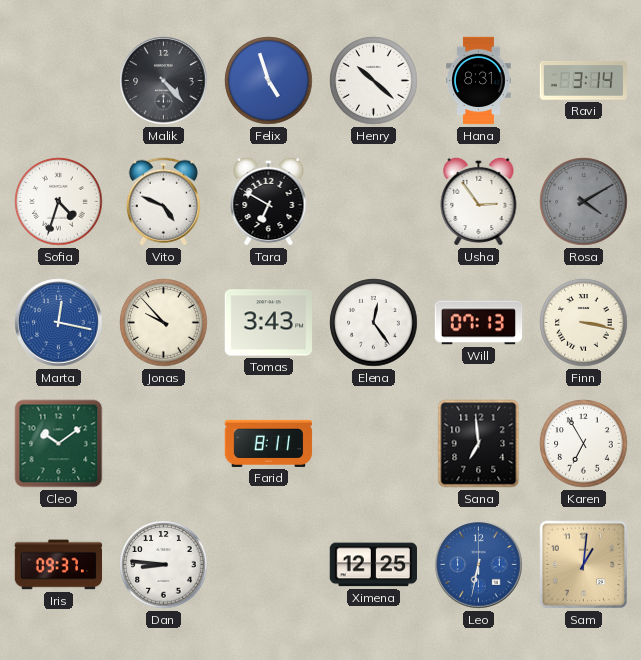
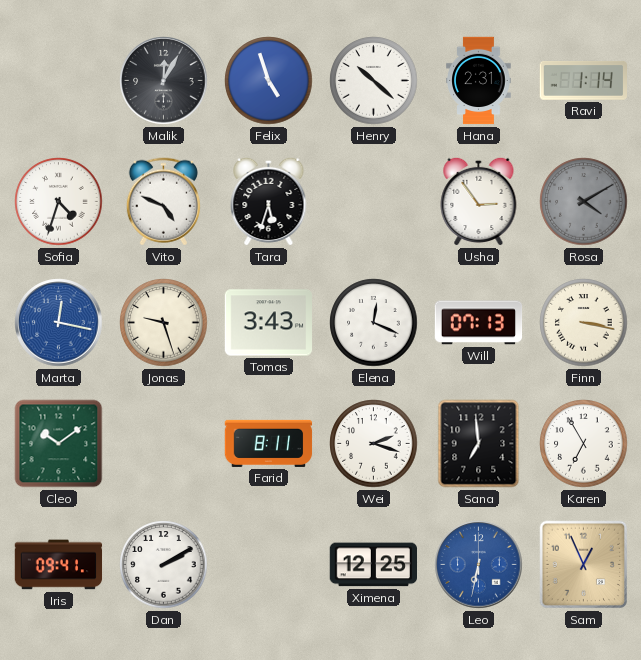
Malik: 4:23 -> 12:05
Hana: 8:31 -> 2:31
Ravi: 3:14 -> 1:14
Tara: 6:50 -> 5:33
Jonas: 9:53 -> 9:27
Elena: 12:24 -> 12:19
Wei: none -> 2:18
Iris: 09:37 -> 09:41
Dan: 8:46 -> 2:10
Sam: 1:01 -> 12:56
